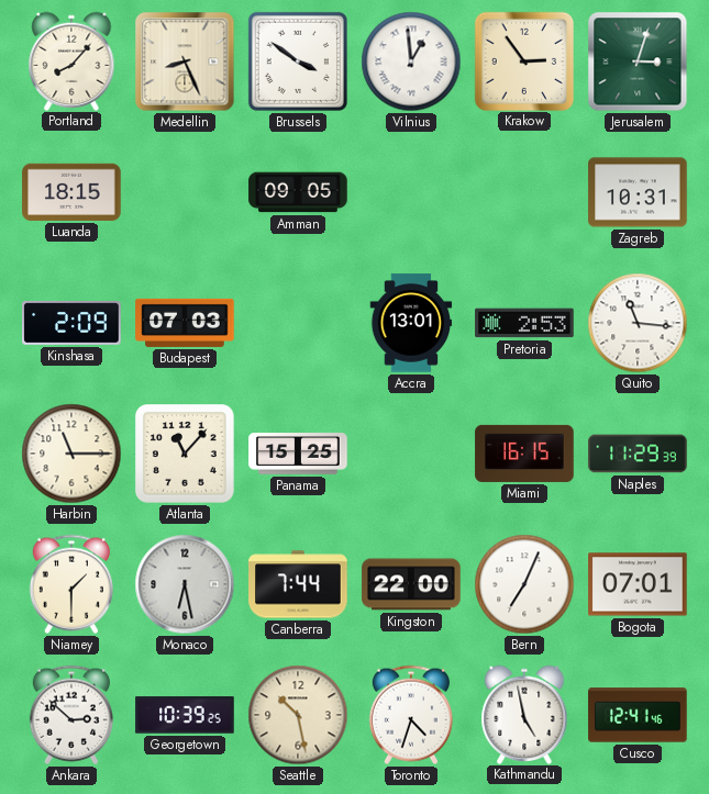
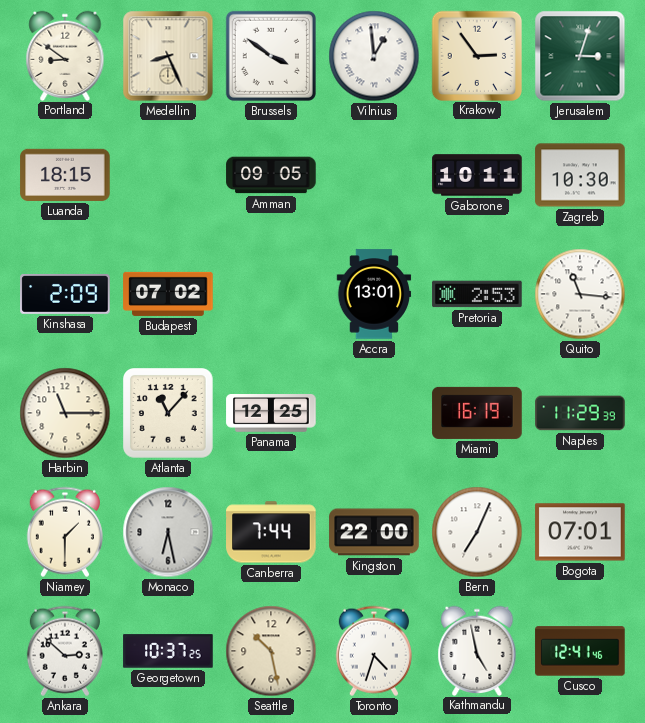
Portland: 8:07 -> 8:51
Gaborone: none -> 10:11
Zagreb: 10:31 -> 10:30
Budapest: 07:03 -> 07:02
Panama: 15:25 -> 12:25
Miami: 16:15 -> 16:19
Georgetown: 10:39 -> 10:37
